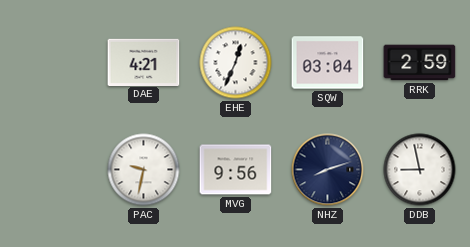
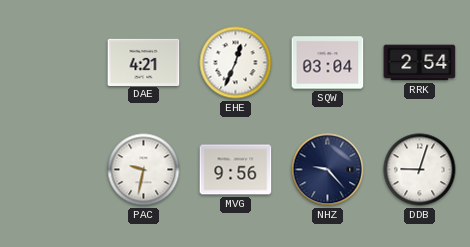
RRK: 2:59 -> 2:54
NHZ: 8:12 -> 9:23
DDB: 8:58 -> 9:03
